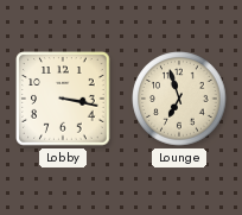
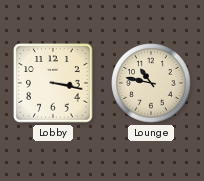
Lounge: 6:57 -> 10:47
